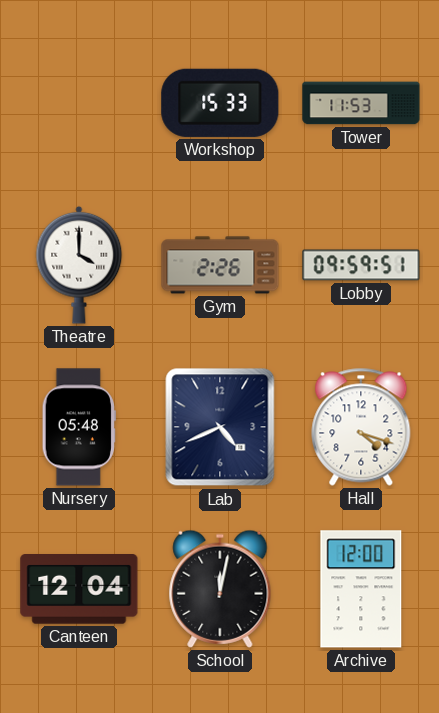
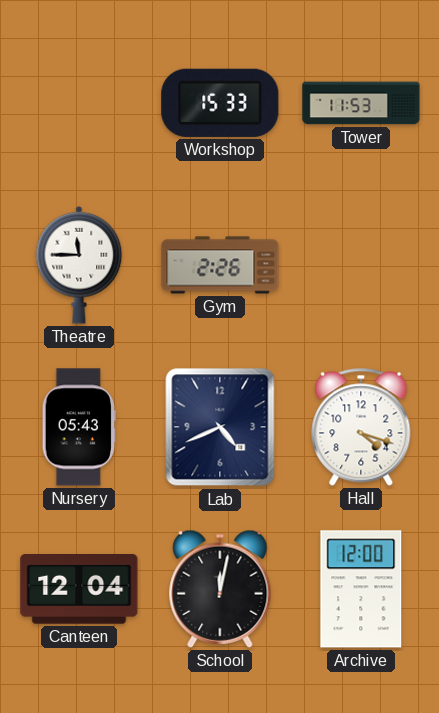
Theatre: 4:00 -> 11:45
Lobby: 09:59 -> none
Nursery: 05:48 -> 05:43
